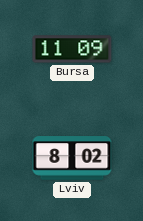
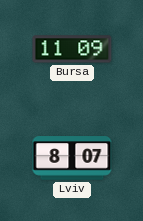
Lviv: 8:02 -> 8:07
